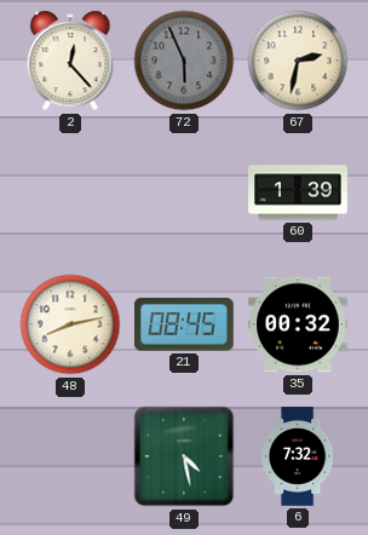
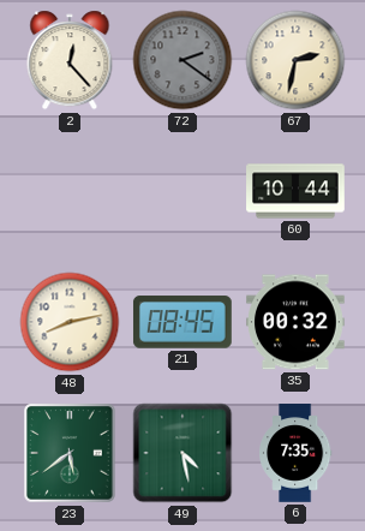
72: 5:56 -> 2:21
60: 1:39 -> 10:44
23: none -> 5:39
6: 7:32 -> 7:35
